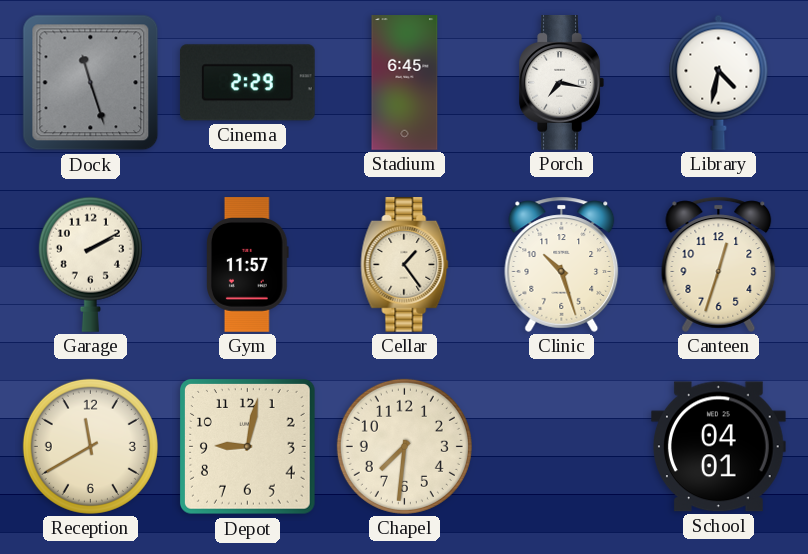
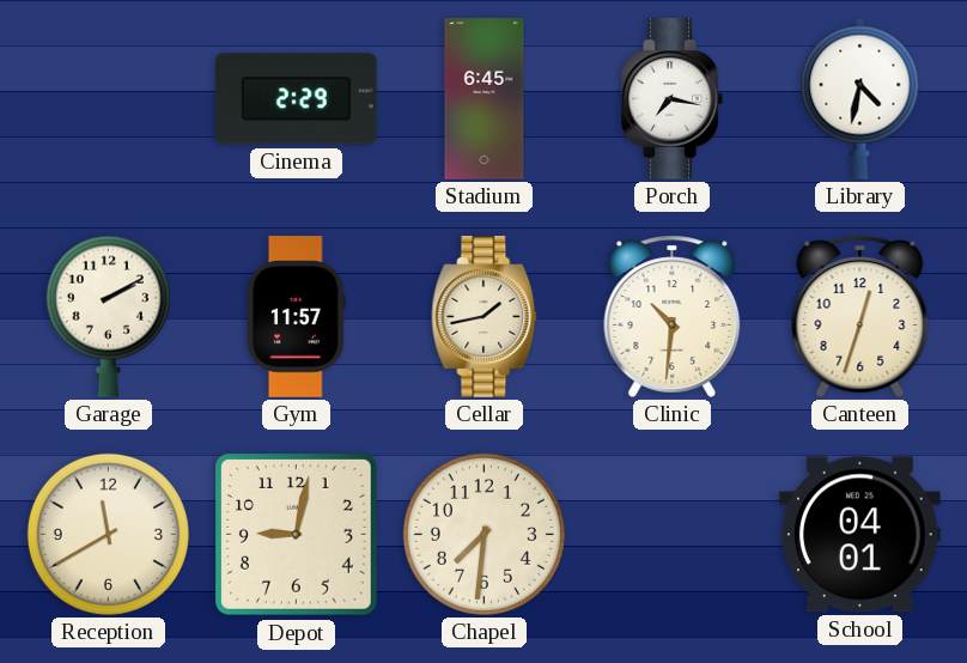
Dock: 11:27 -> none
Cellar: 1:24 -> 1:43
Clinic: 10:27 -> 10:31
